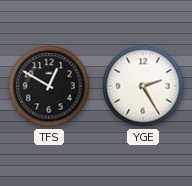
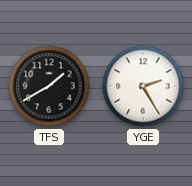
TFS: 12:50 -> 1:40
